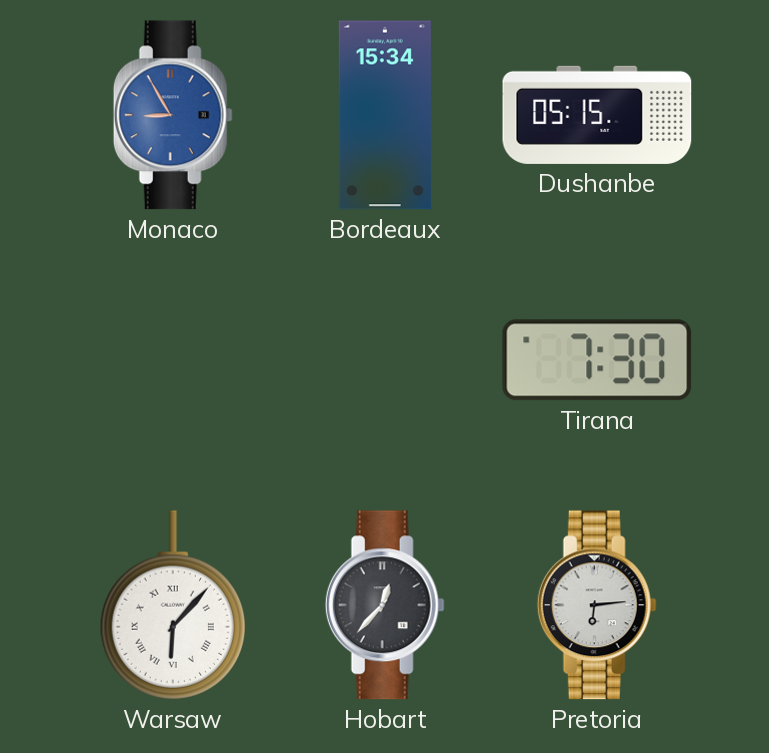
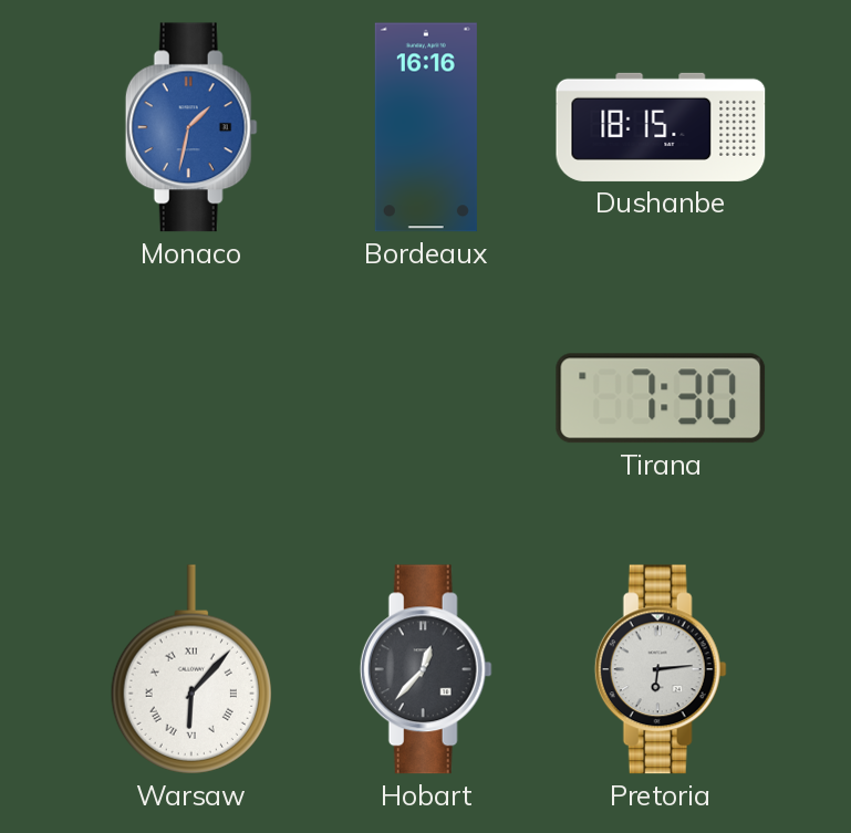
Monaco: 8:55 -> 1:32
Bordeaux: 15:34 -> 16:16
Dushanbe: 05:15 -> 18:15
